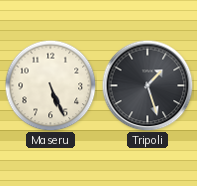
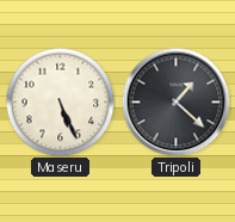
Tripoli: 1:27 -> 1:22
